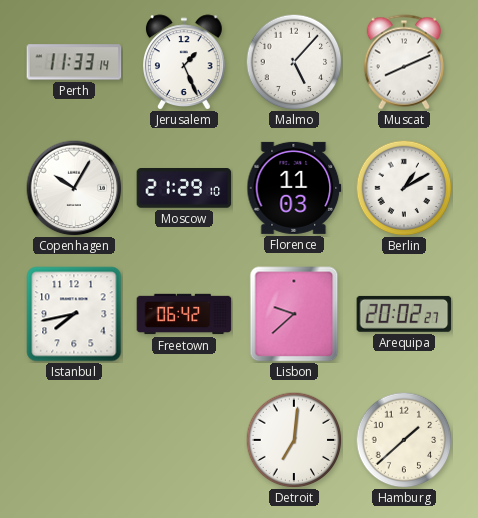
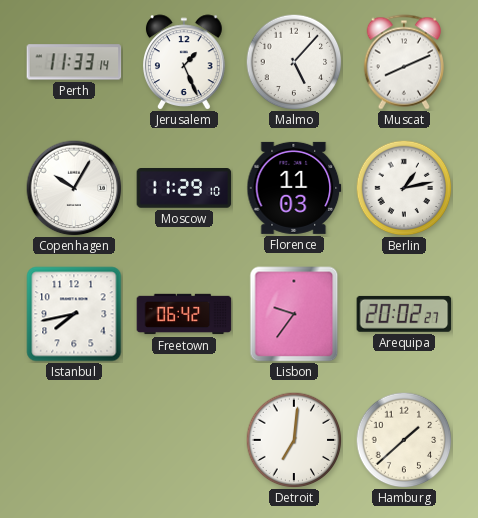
Moscow: 21:29 -> 11:29
Berlin: 1:10 -> 1:13
Lisbon: 9:38 -> 9:36
